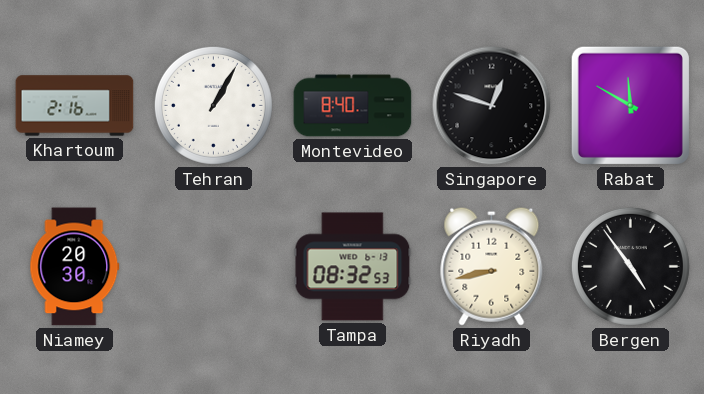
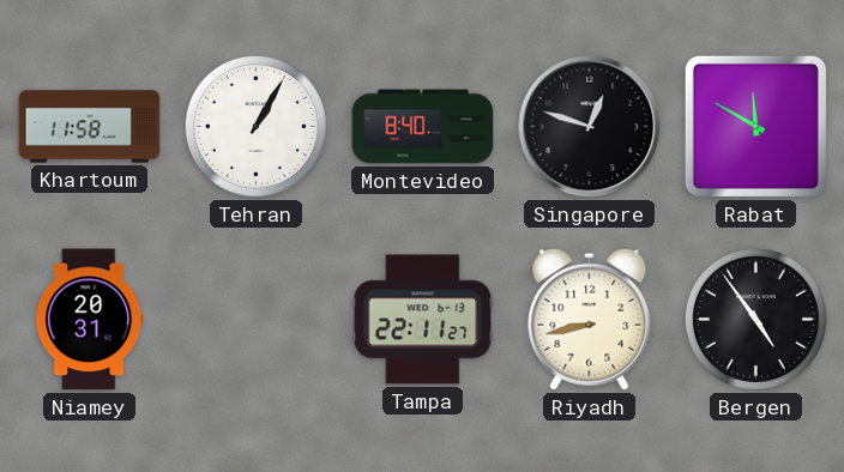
Khartoum: 2:16 -> 11:58
Niamey: 20:30 -> 20:31
Tampa: 08:32 -> 22:11
